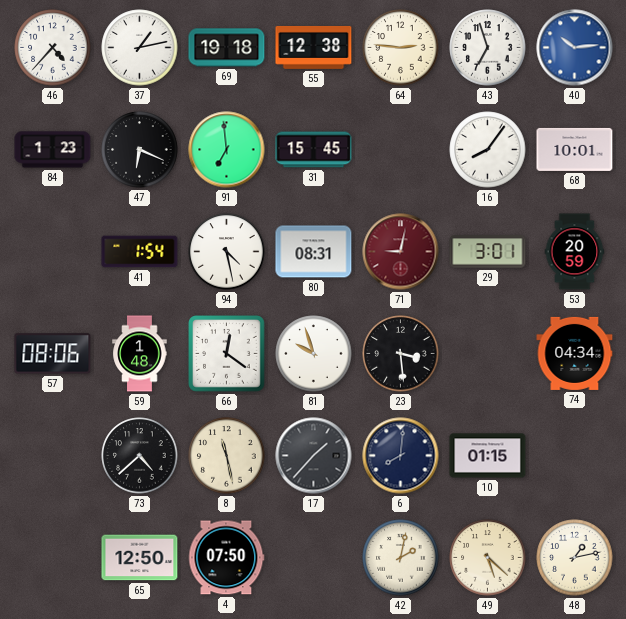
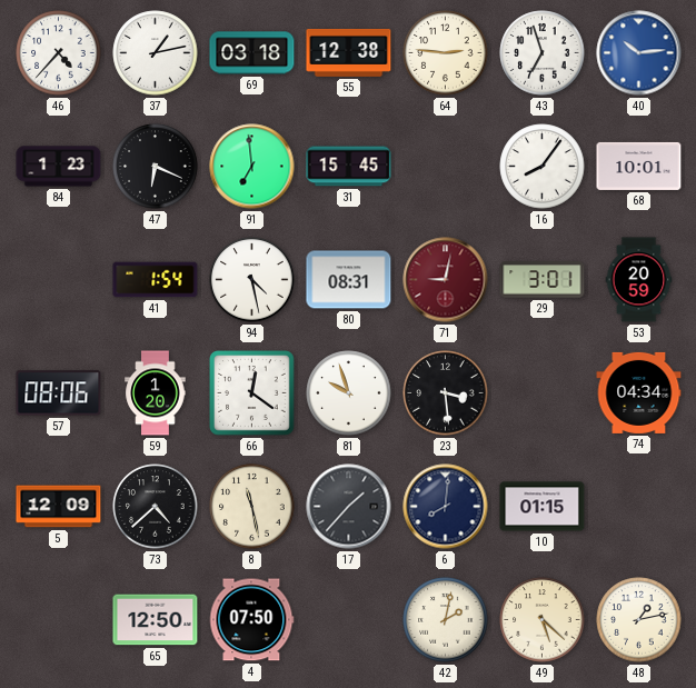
69: 19:18 -> 03:18
59: 1:48 -> 1:20
5: none -> 12:09
